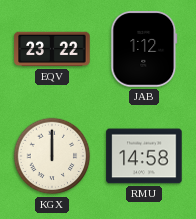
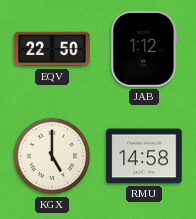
EQV: 23:22 -> 22:50
KGX: 12:00 -> 5:00
